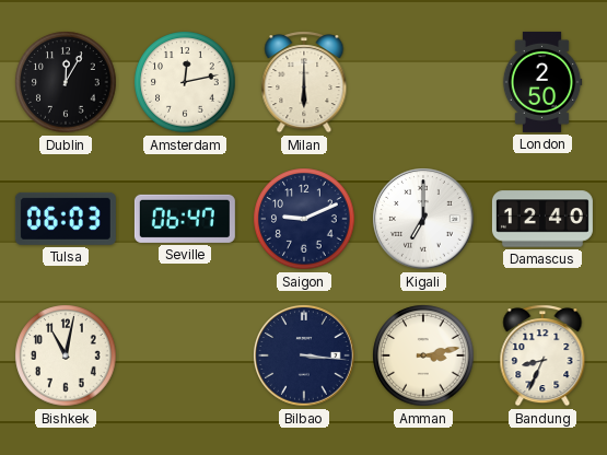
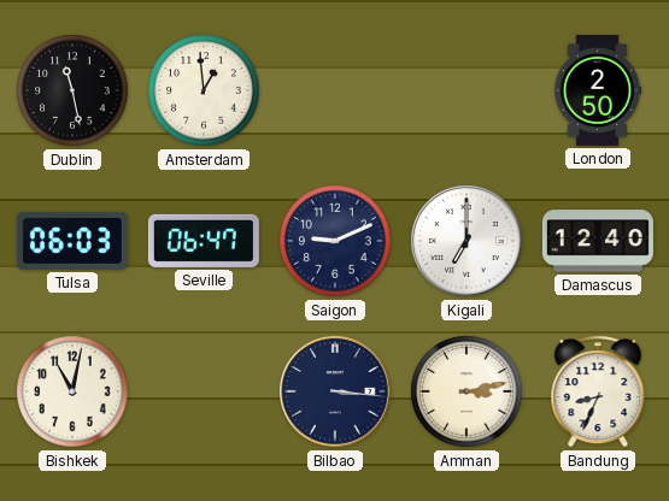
Dublin: 12:05 -> 11:28
Amsterdam: 12:13 -> 12:59
Milan: 6:00 -> none
